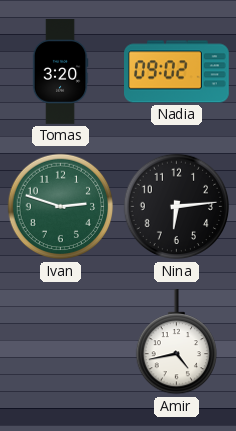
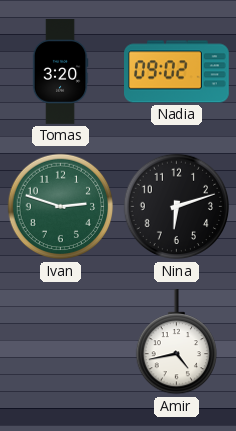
Nina: 6:14 -> 6:12
